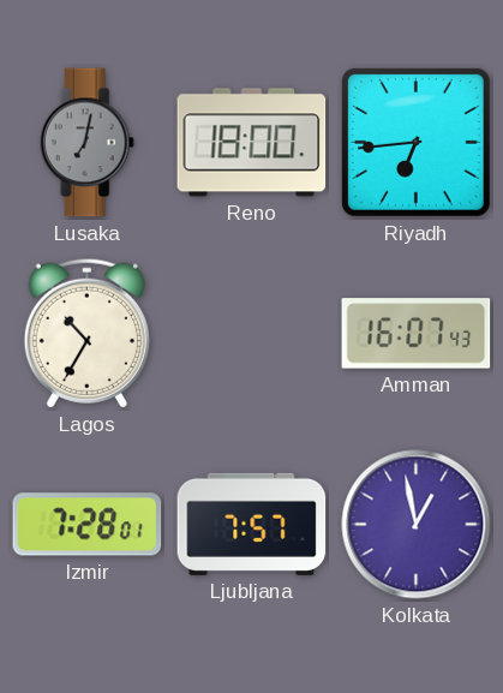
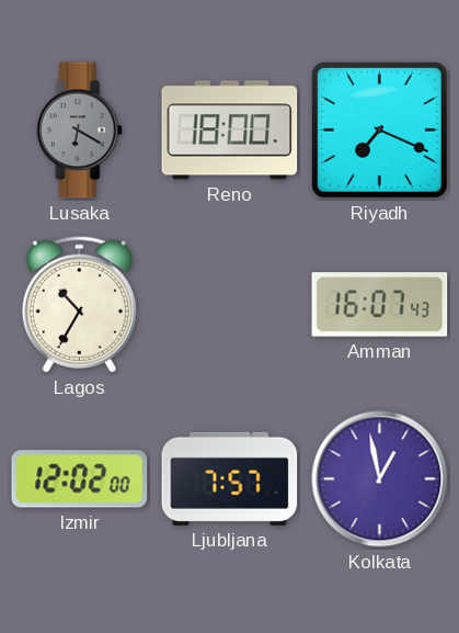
Lusaka: 7:02 -> 6:20
Riyadh: 6:44 -> 7:19
Izmir: 7:28 -> 12:02
